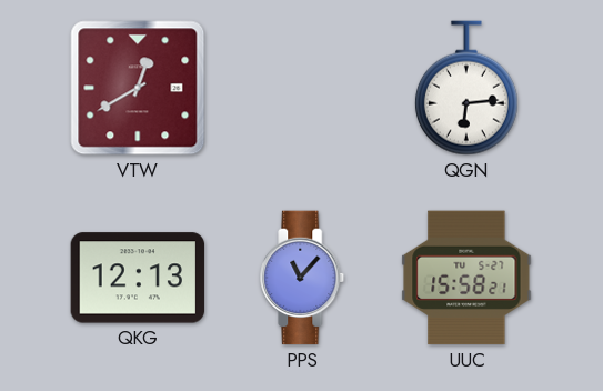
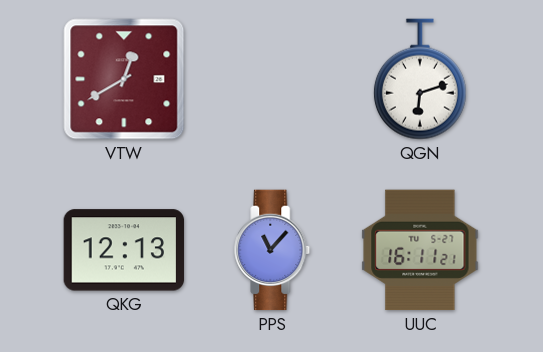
QGN: 6:14 -> 6:12
UUC: 15:58 -> 16:11
